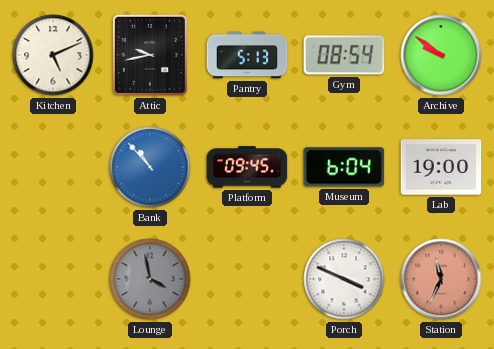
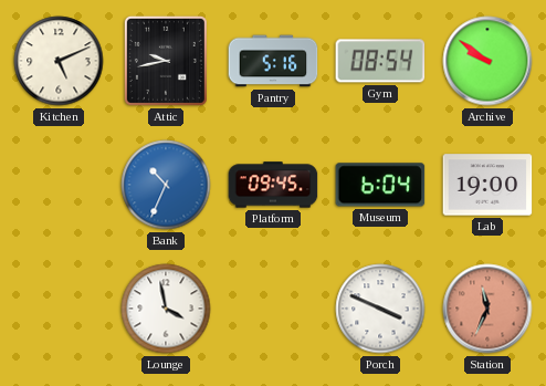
Pantry: 5:13 -> 5:16
Bank: 10:53 -> 10:34
Lounge dial: grey -> white
